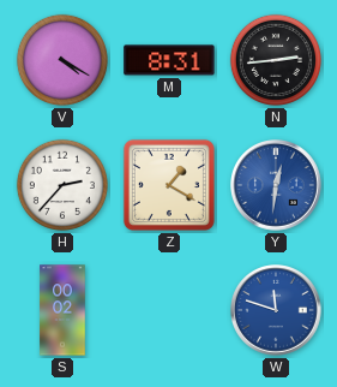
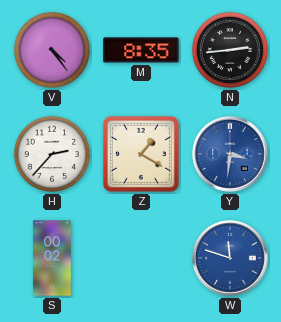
V: 4:20 -> 4:24
M: 8:31 -> 8:35
Y: 12:31 -> 3:31
